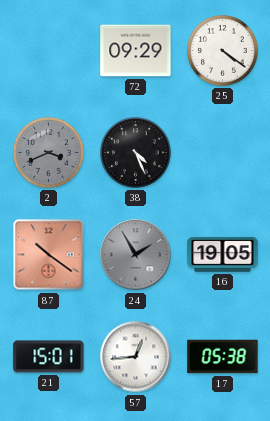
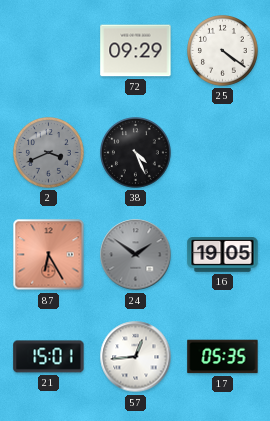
87: 10:21 -> 6:25
24: 1:55 -> 1:51
17: 05:38 -> 05:35
